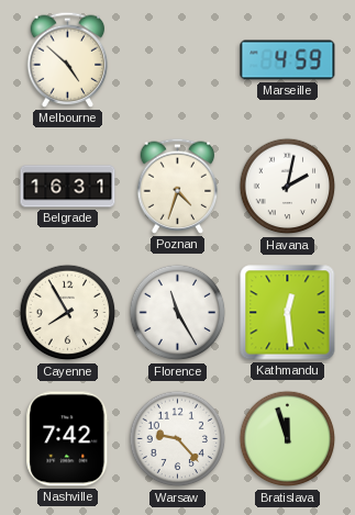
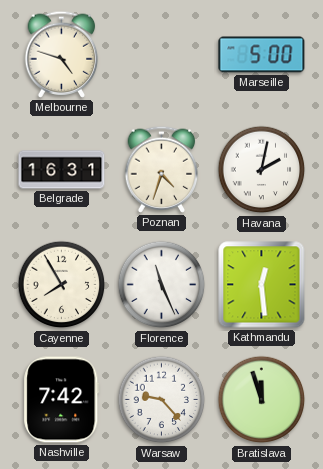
Melbourne: 4:52 -> 4:48
Marseille: 4:59 -> 5:00
Florence: 11:25 -> 11:26
